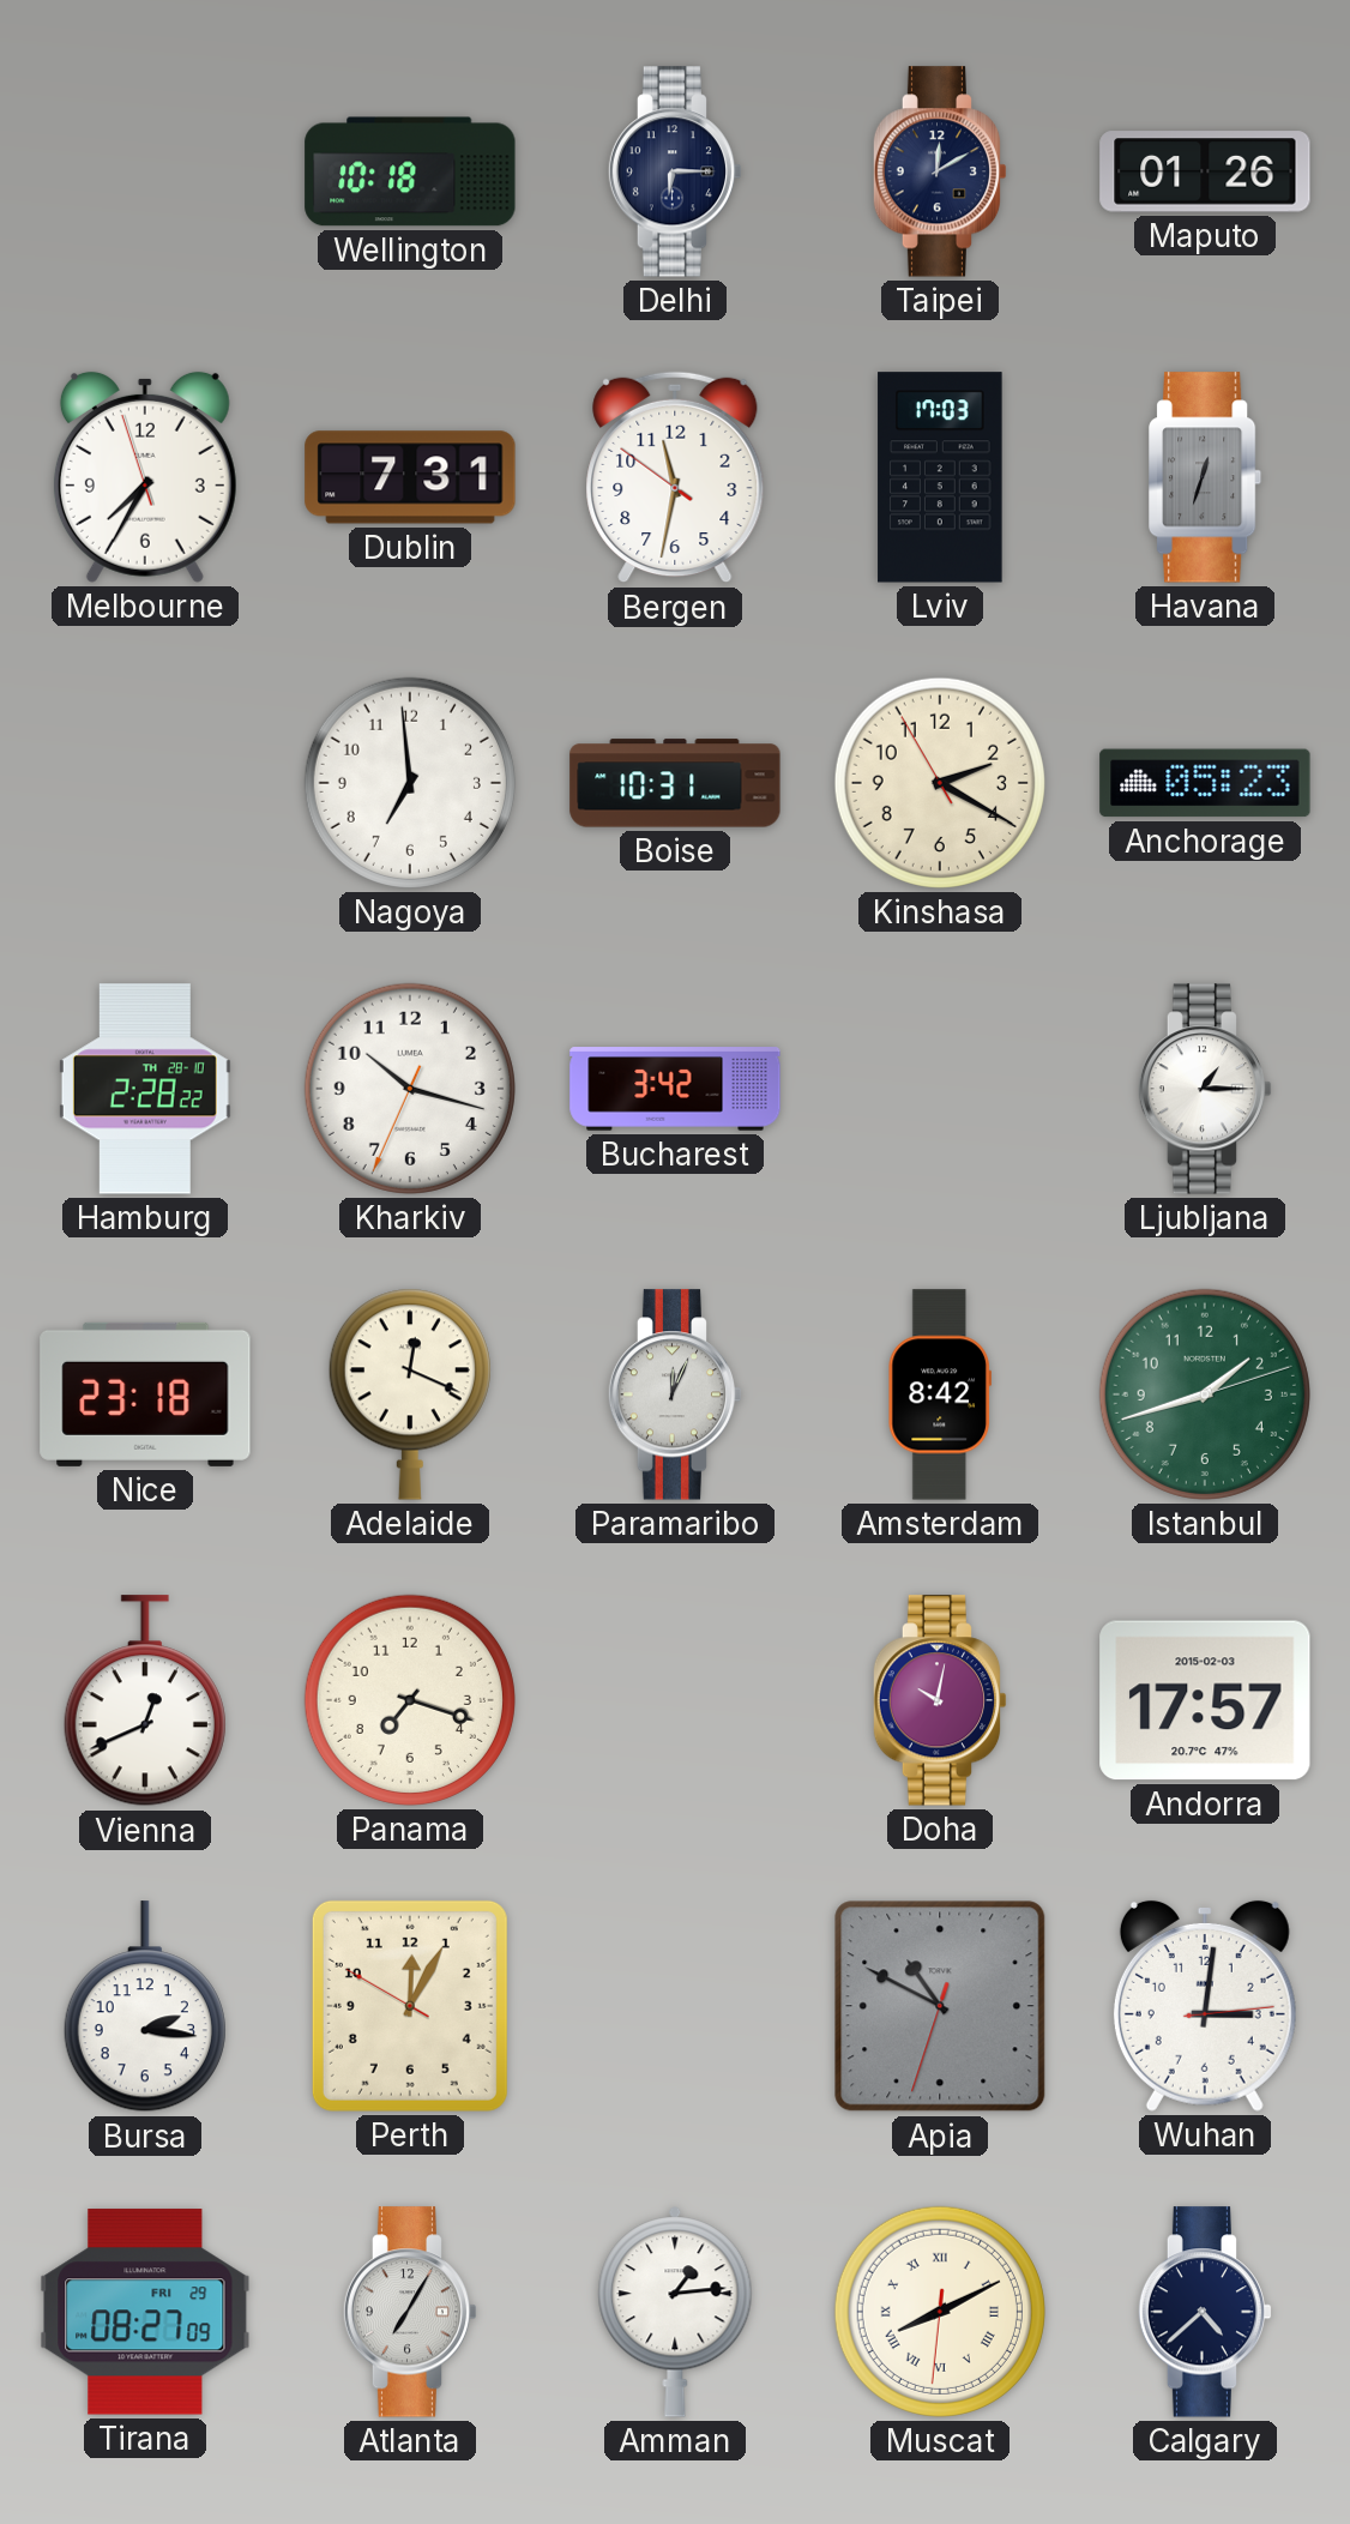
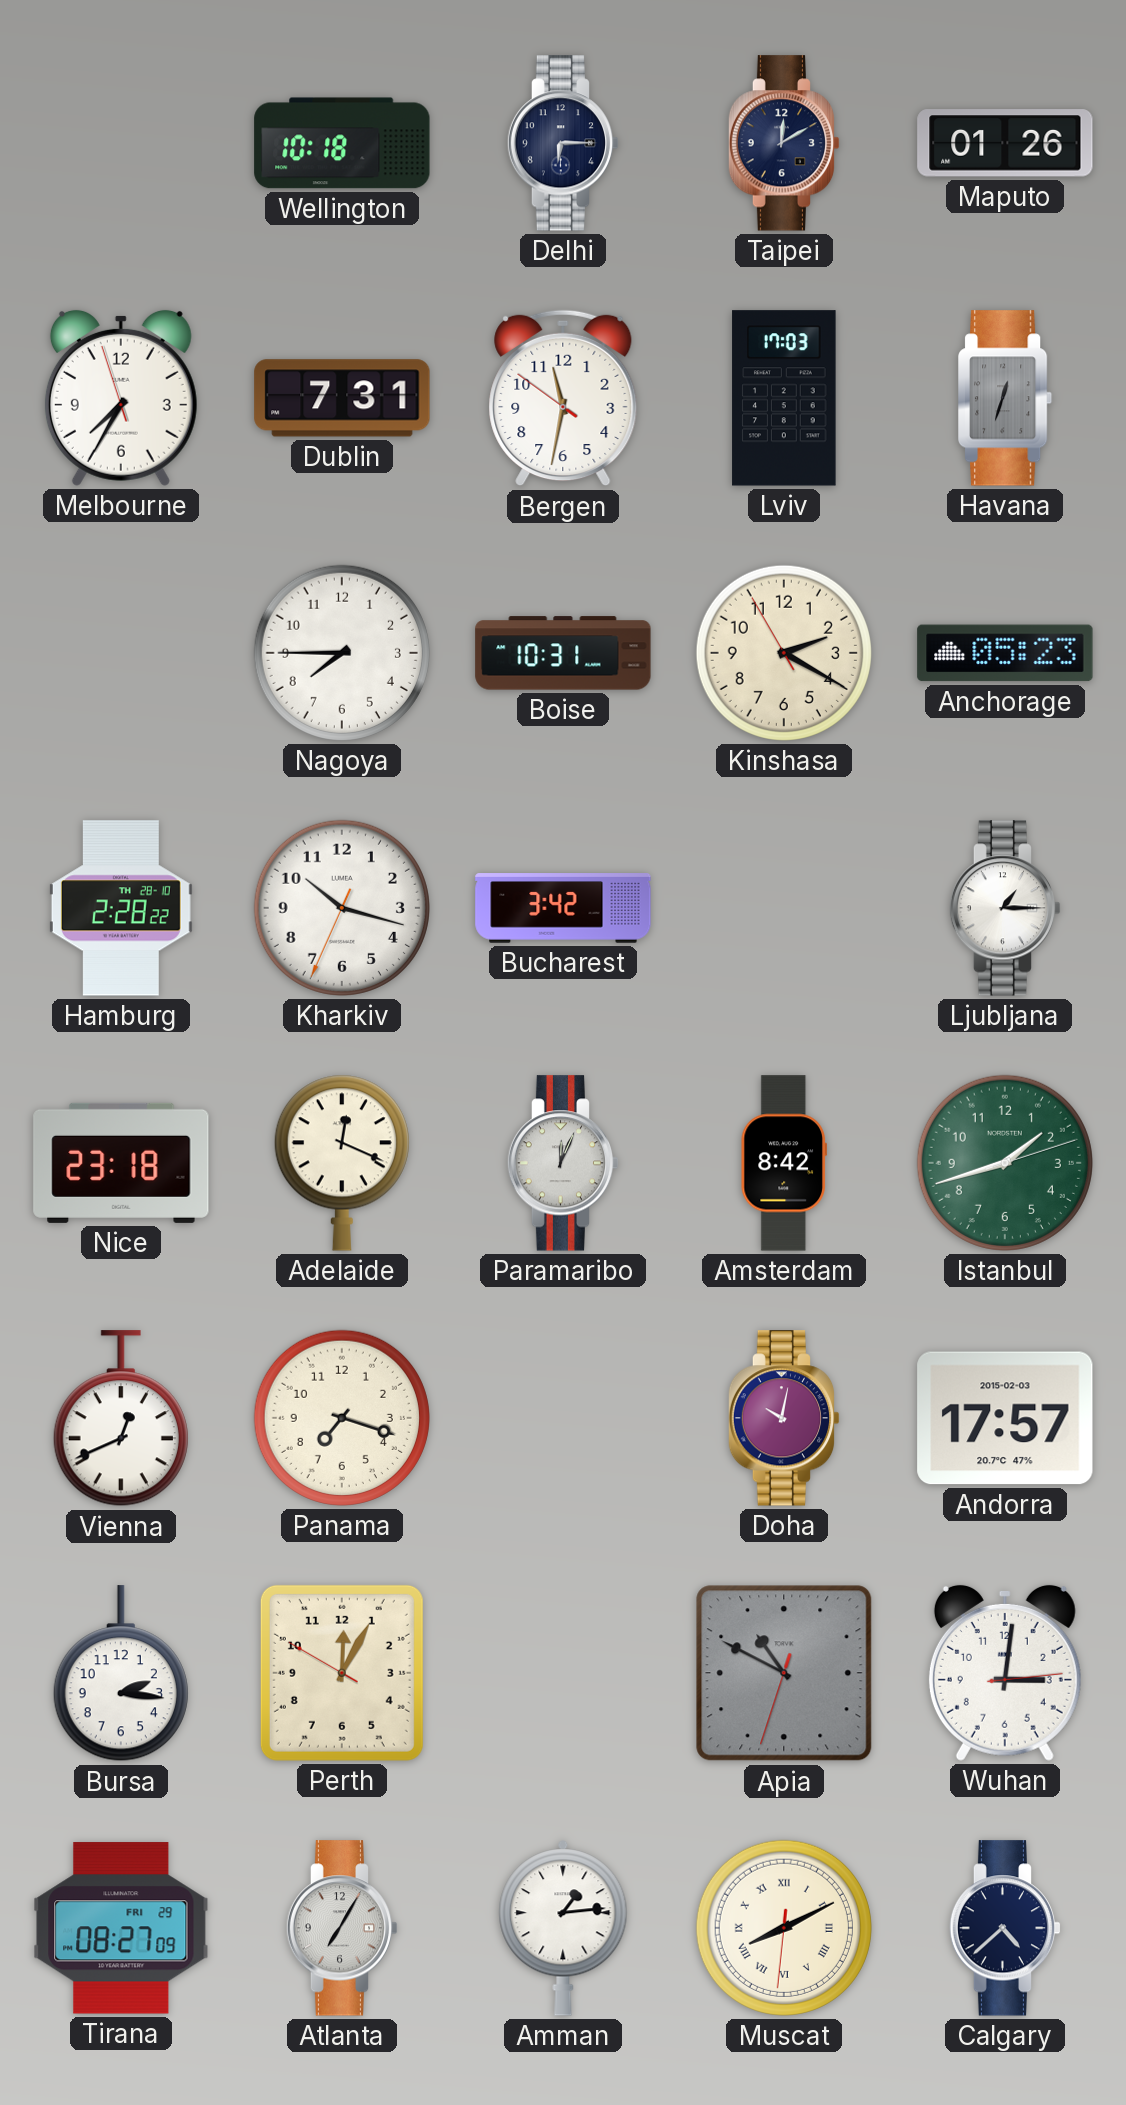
Nagoya: 6:59 -> 7:45
